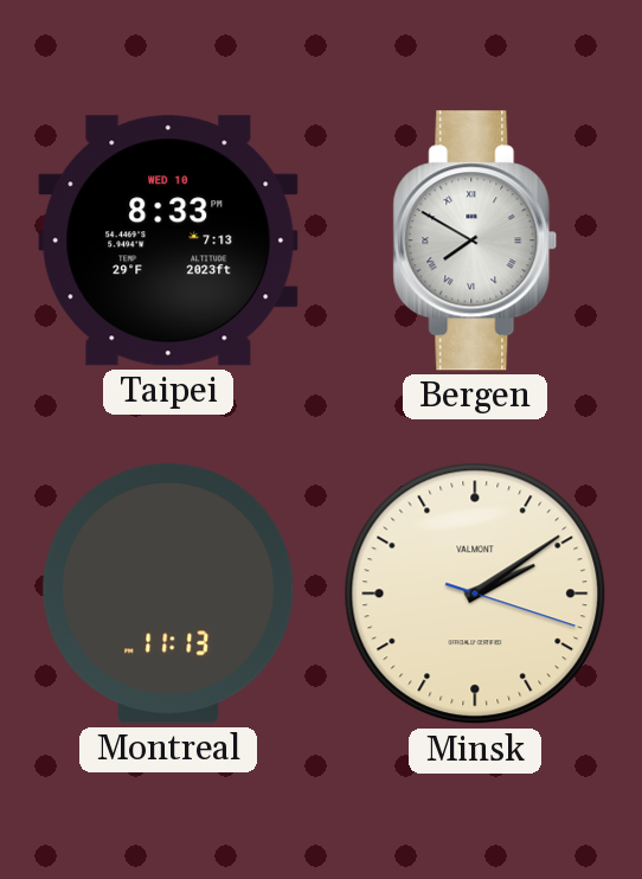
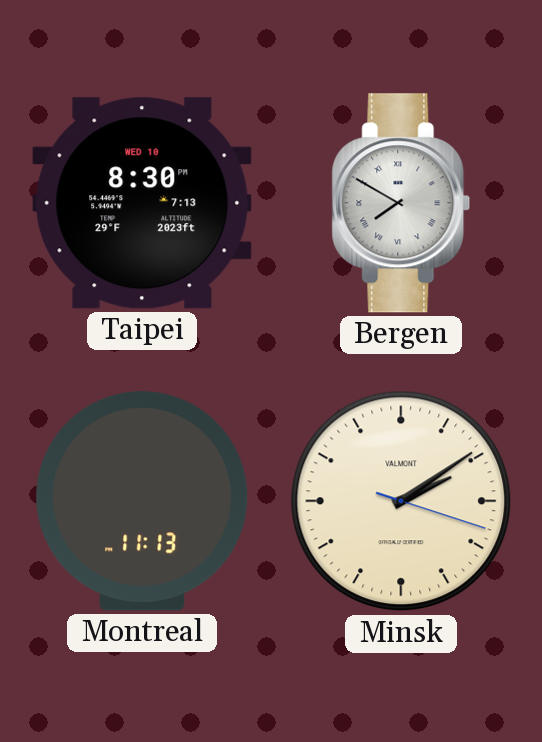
Taipei: 8:33 -> 8:30
